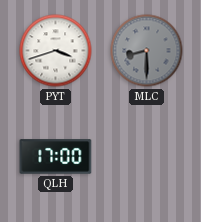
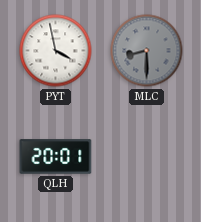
PYT: 3:42 -> 3:58
QLH: 17:00 -> 20:01
